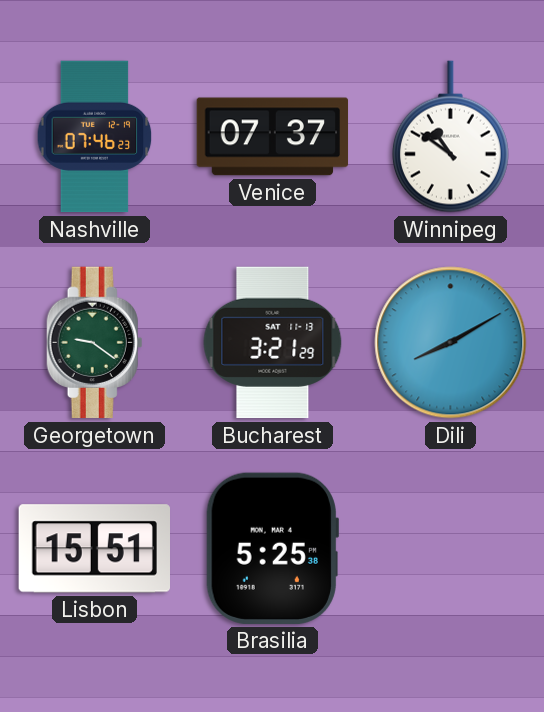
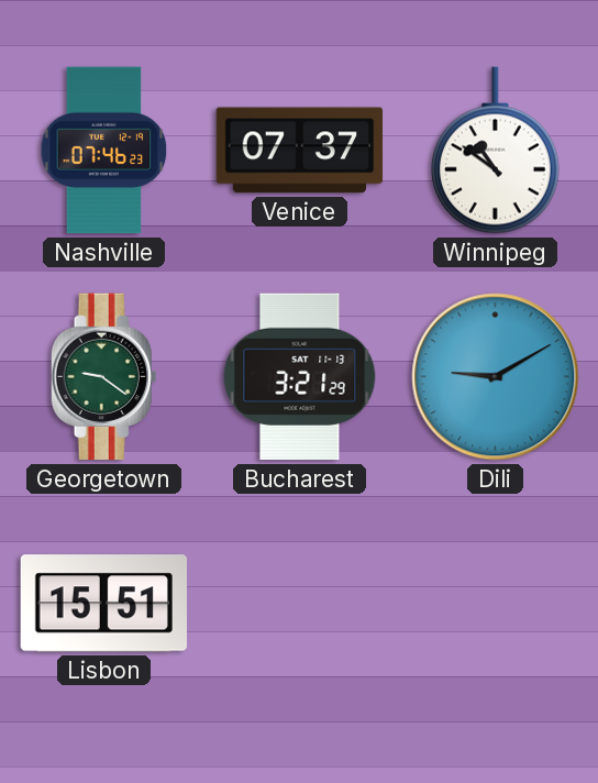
Dili: 8:10 -> 9:10
Brasilia: 5:25 -> none
